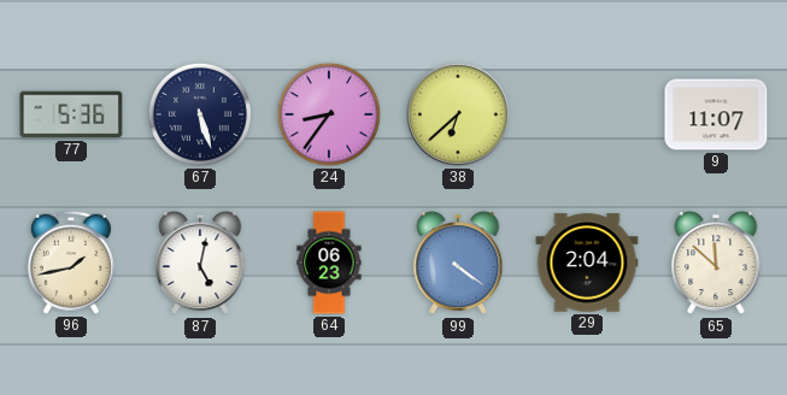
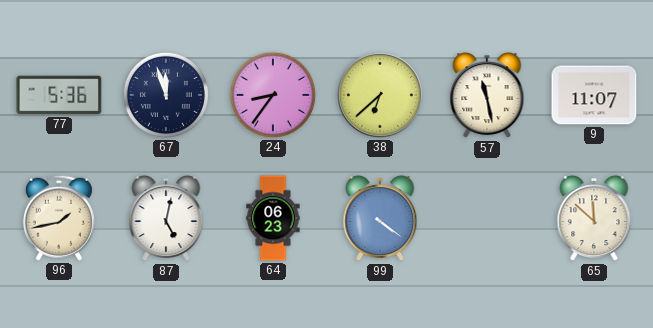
67: 5:27 -> 11:57
57: none -> 11:28
29: 2:04 -> none
